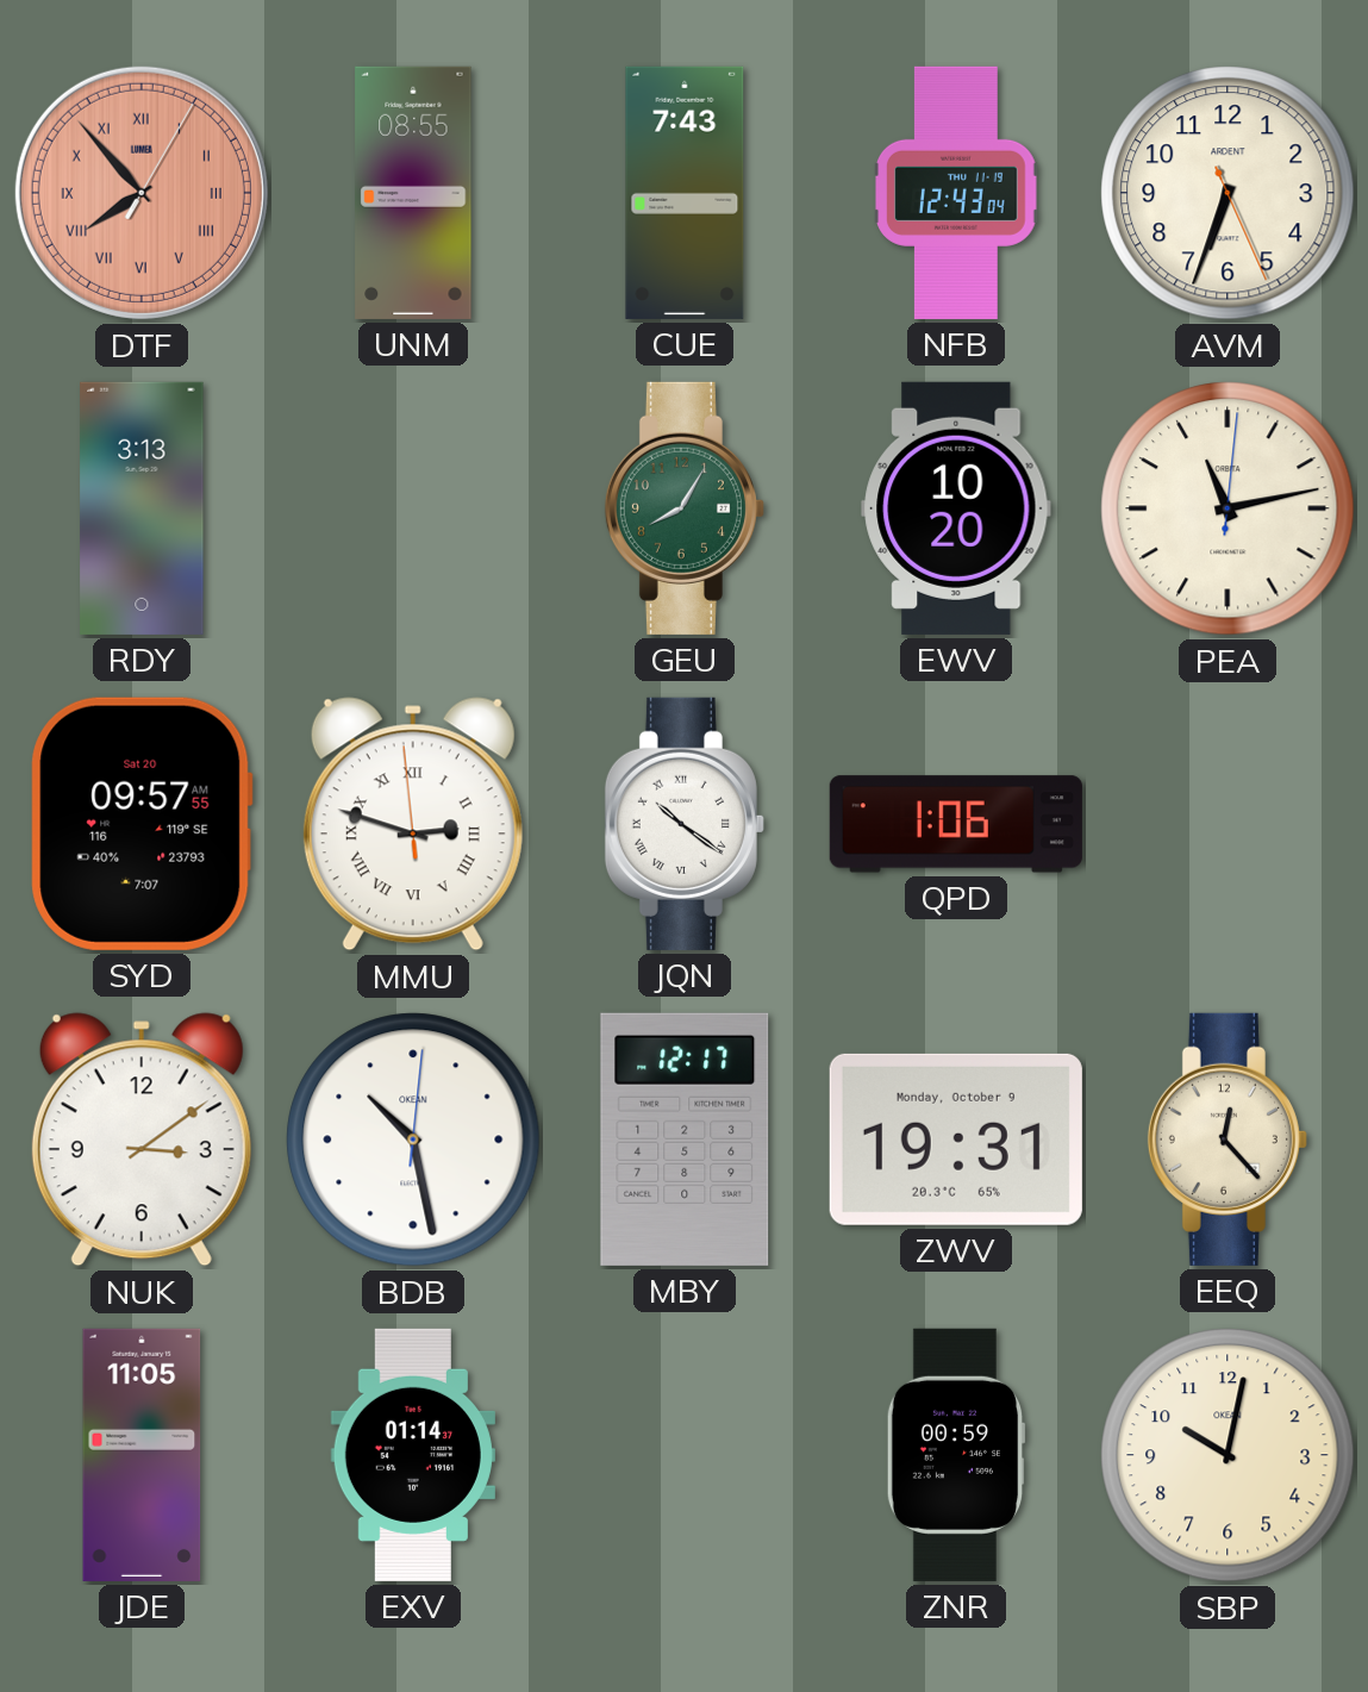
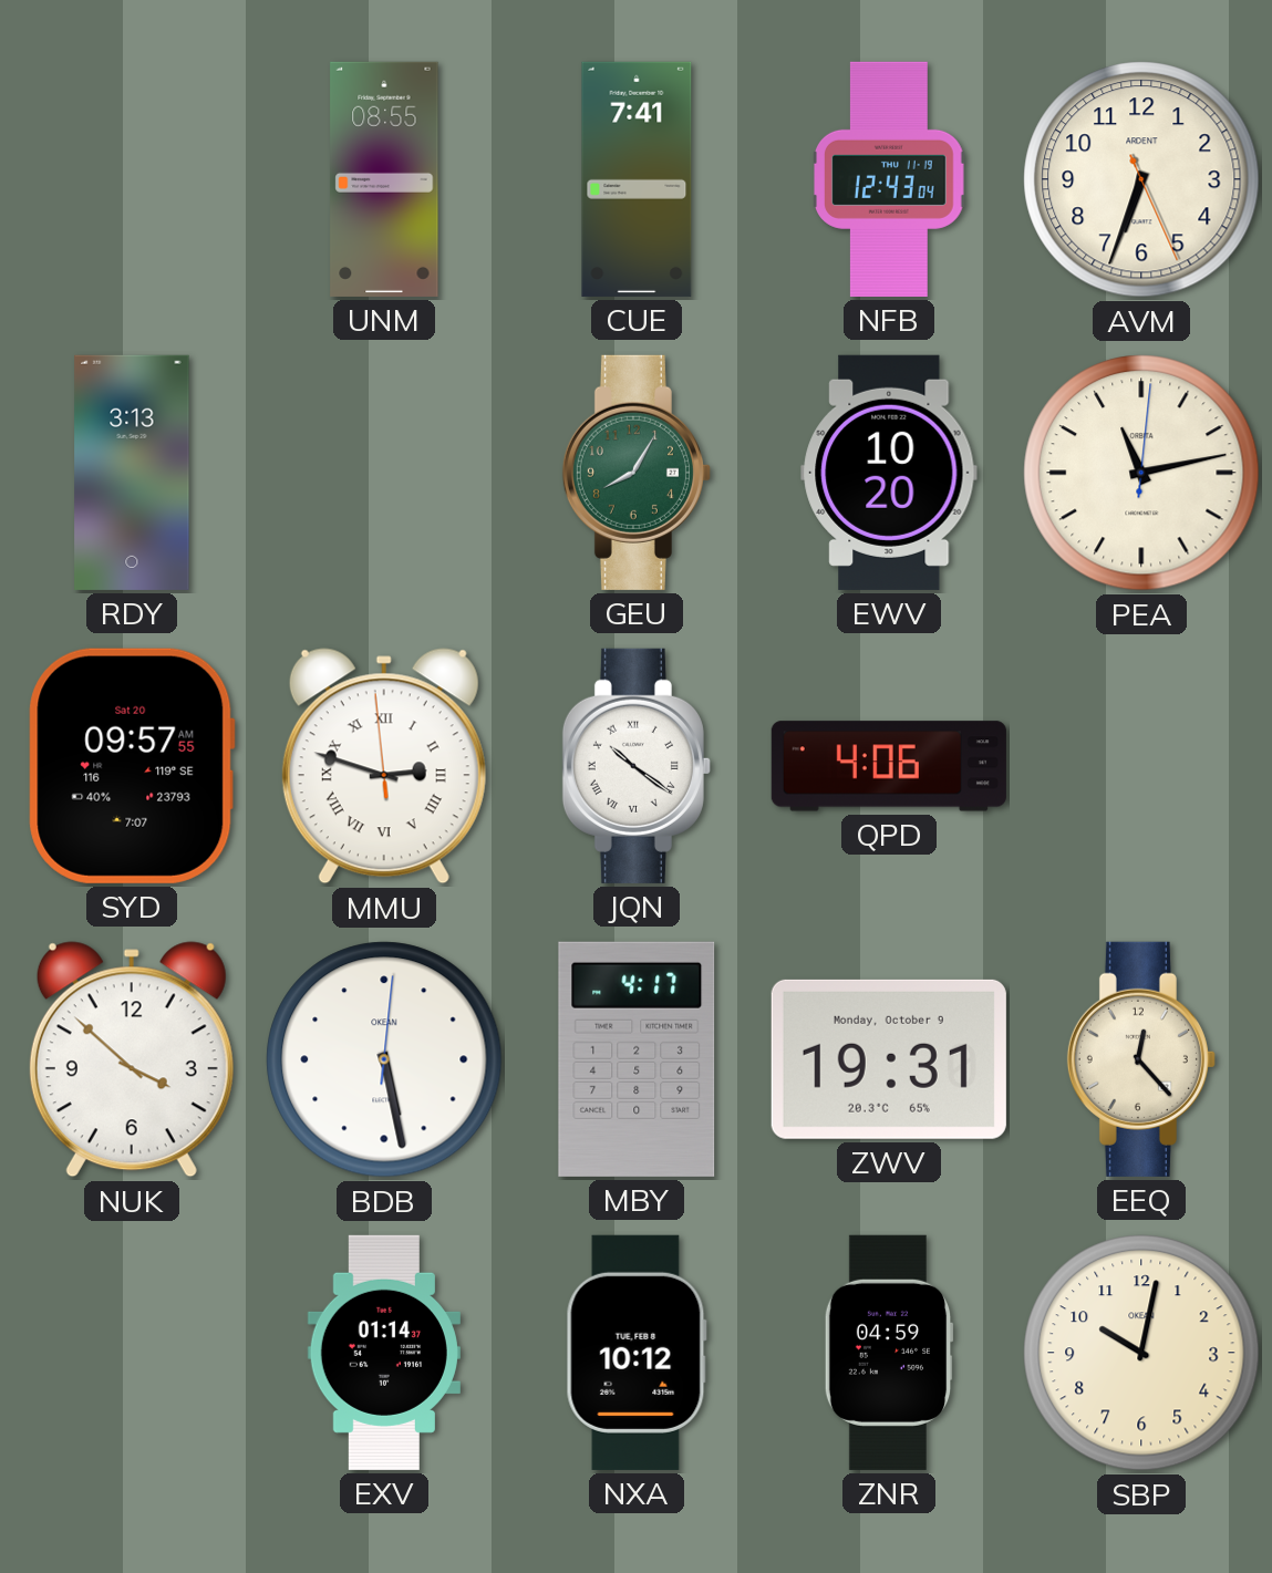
DTF: 7:53 -> none
CUE: 7:43 -> 7:41
QPD: 1:06 -> 4:06
NUK: 3:09 -> 3:52
BDB: 10:28 -> 5:28
MBY: 12:17 -> 4:17
JDE: 11:05 -> none
NXA: none -> 10:12
ZNR: 00:59 -> 04:59
